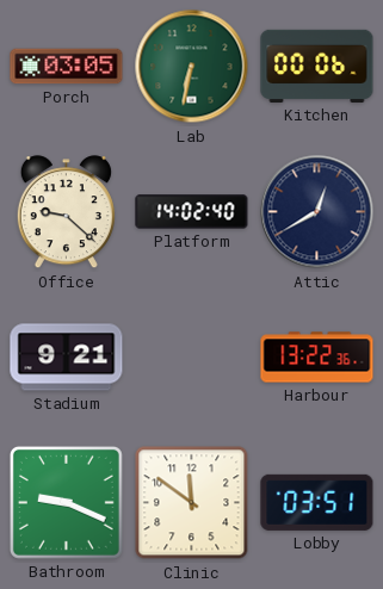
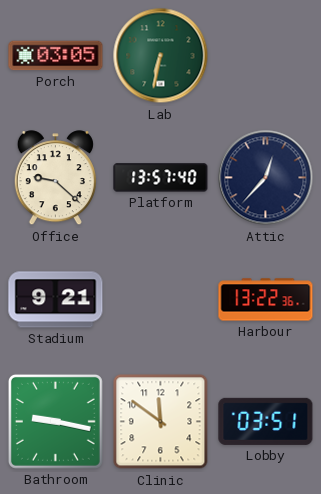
Kitchen: 00:06 -> none
Platform: 14:02 -> 13:57
Attic: 12:40 -> 12:37
Bathroom: 9:19 -> 9:17
